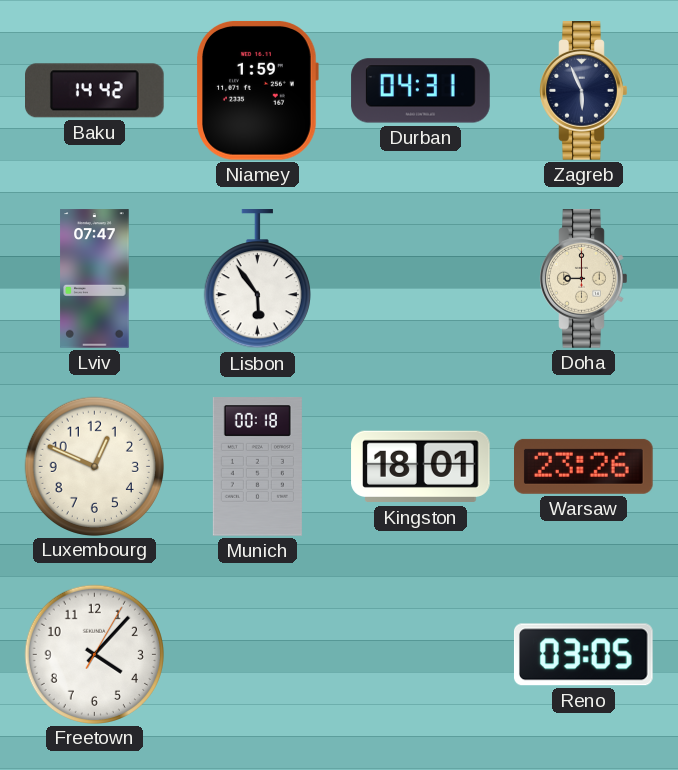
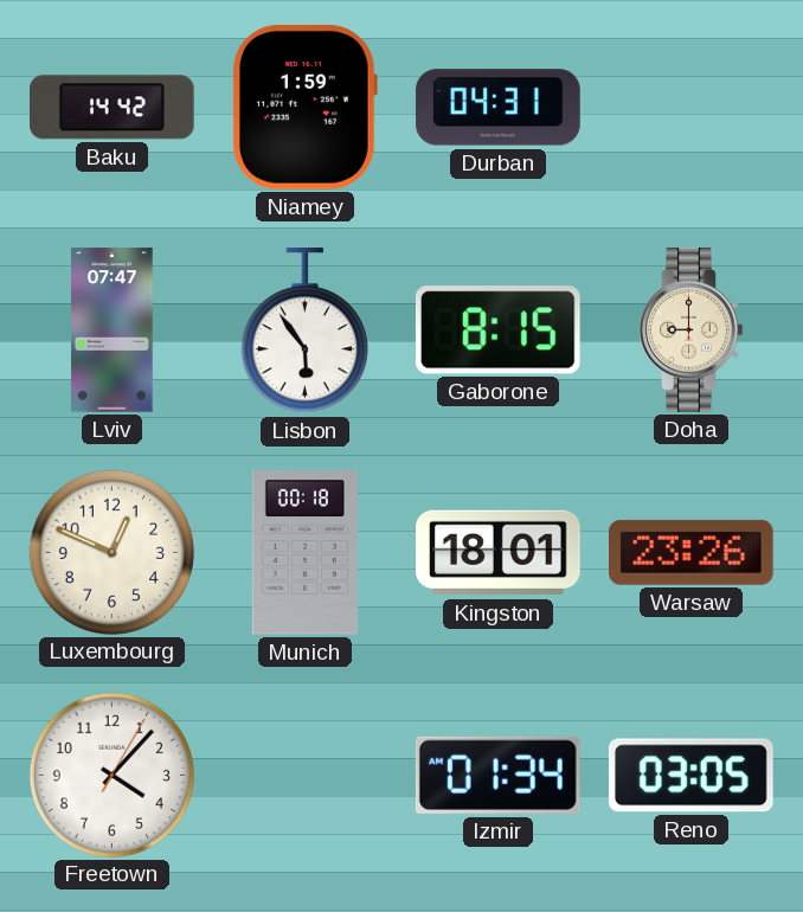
Zagreb: 5:56 -> none
Gaborone: none -> 8:15
Izmir: none -> 01:34
